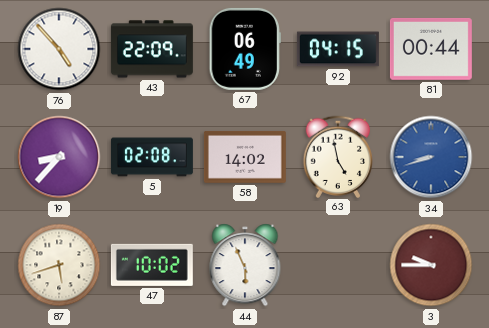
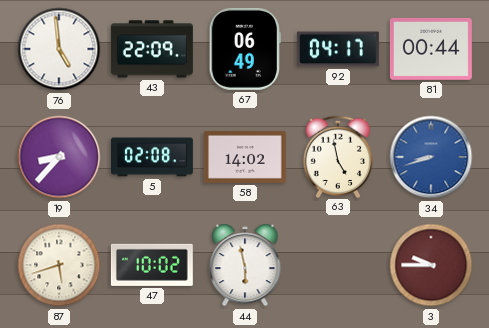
76: 4:53 -> 4:59
92: 04:15 -> 04:17
44: 5:56 -> 5:58
